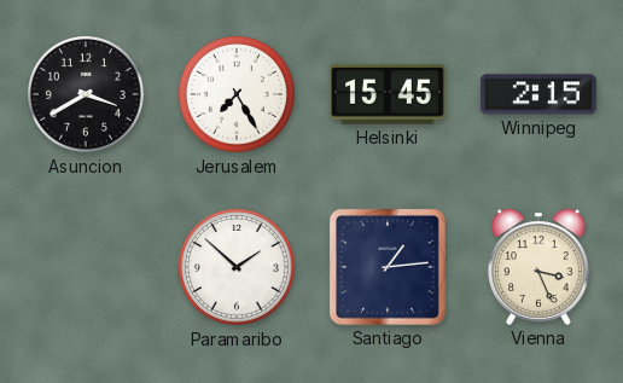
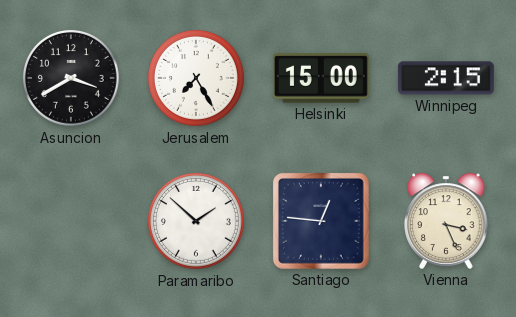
Helsinki: 15:45 -> 15:00
Santiago: 1:14 -> 12:46
